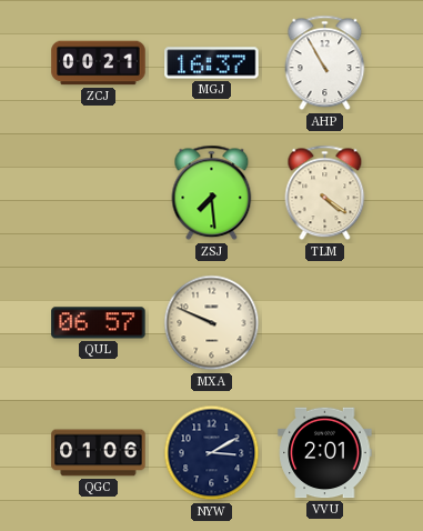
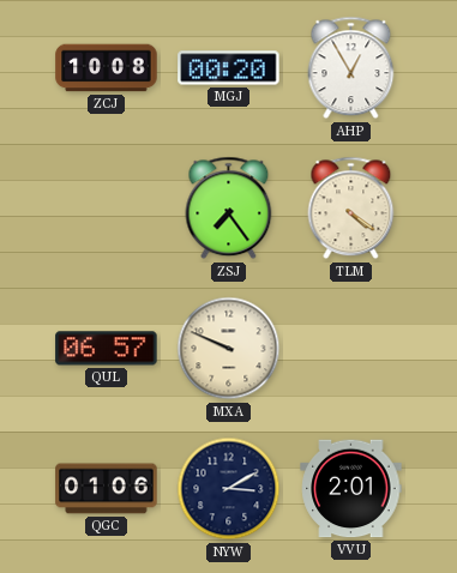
ZCJ: 00:21 -> 10:08
MGJ: 16:37 -> 00:20
AHP: 10:55 -> 12:55
ZSJ: 7:29 -> 7:24
